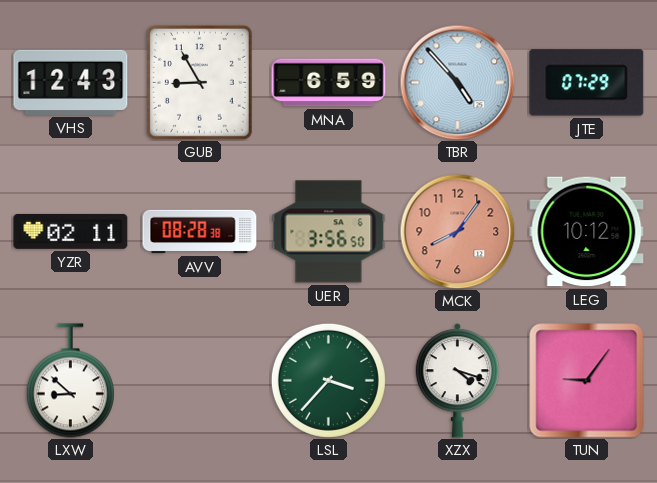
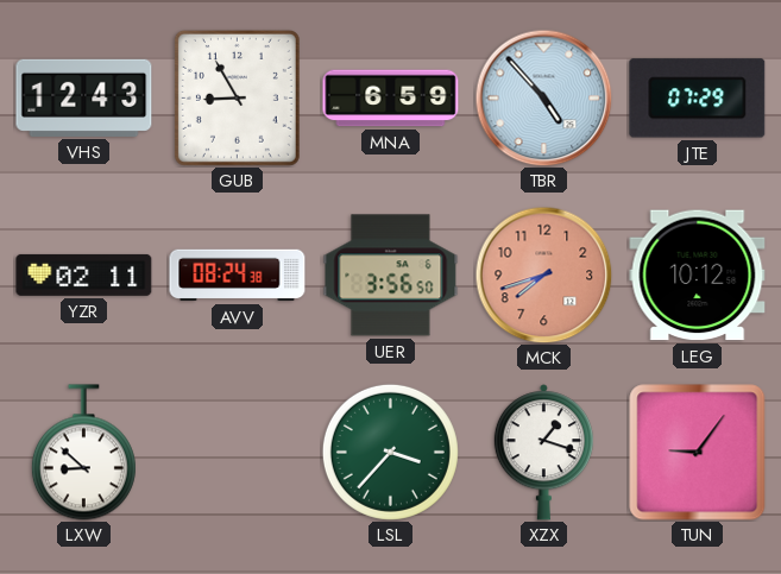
AVV: 08:28 -> 08:24
MCK: 8:06 -> 7:42
XZX: 4:18 -> 1:18
